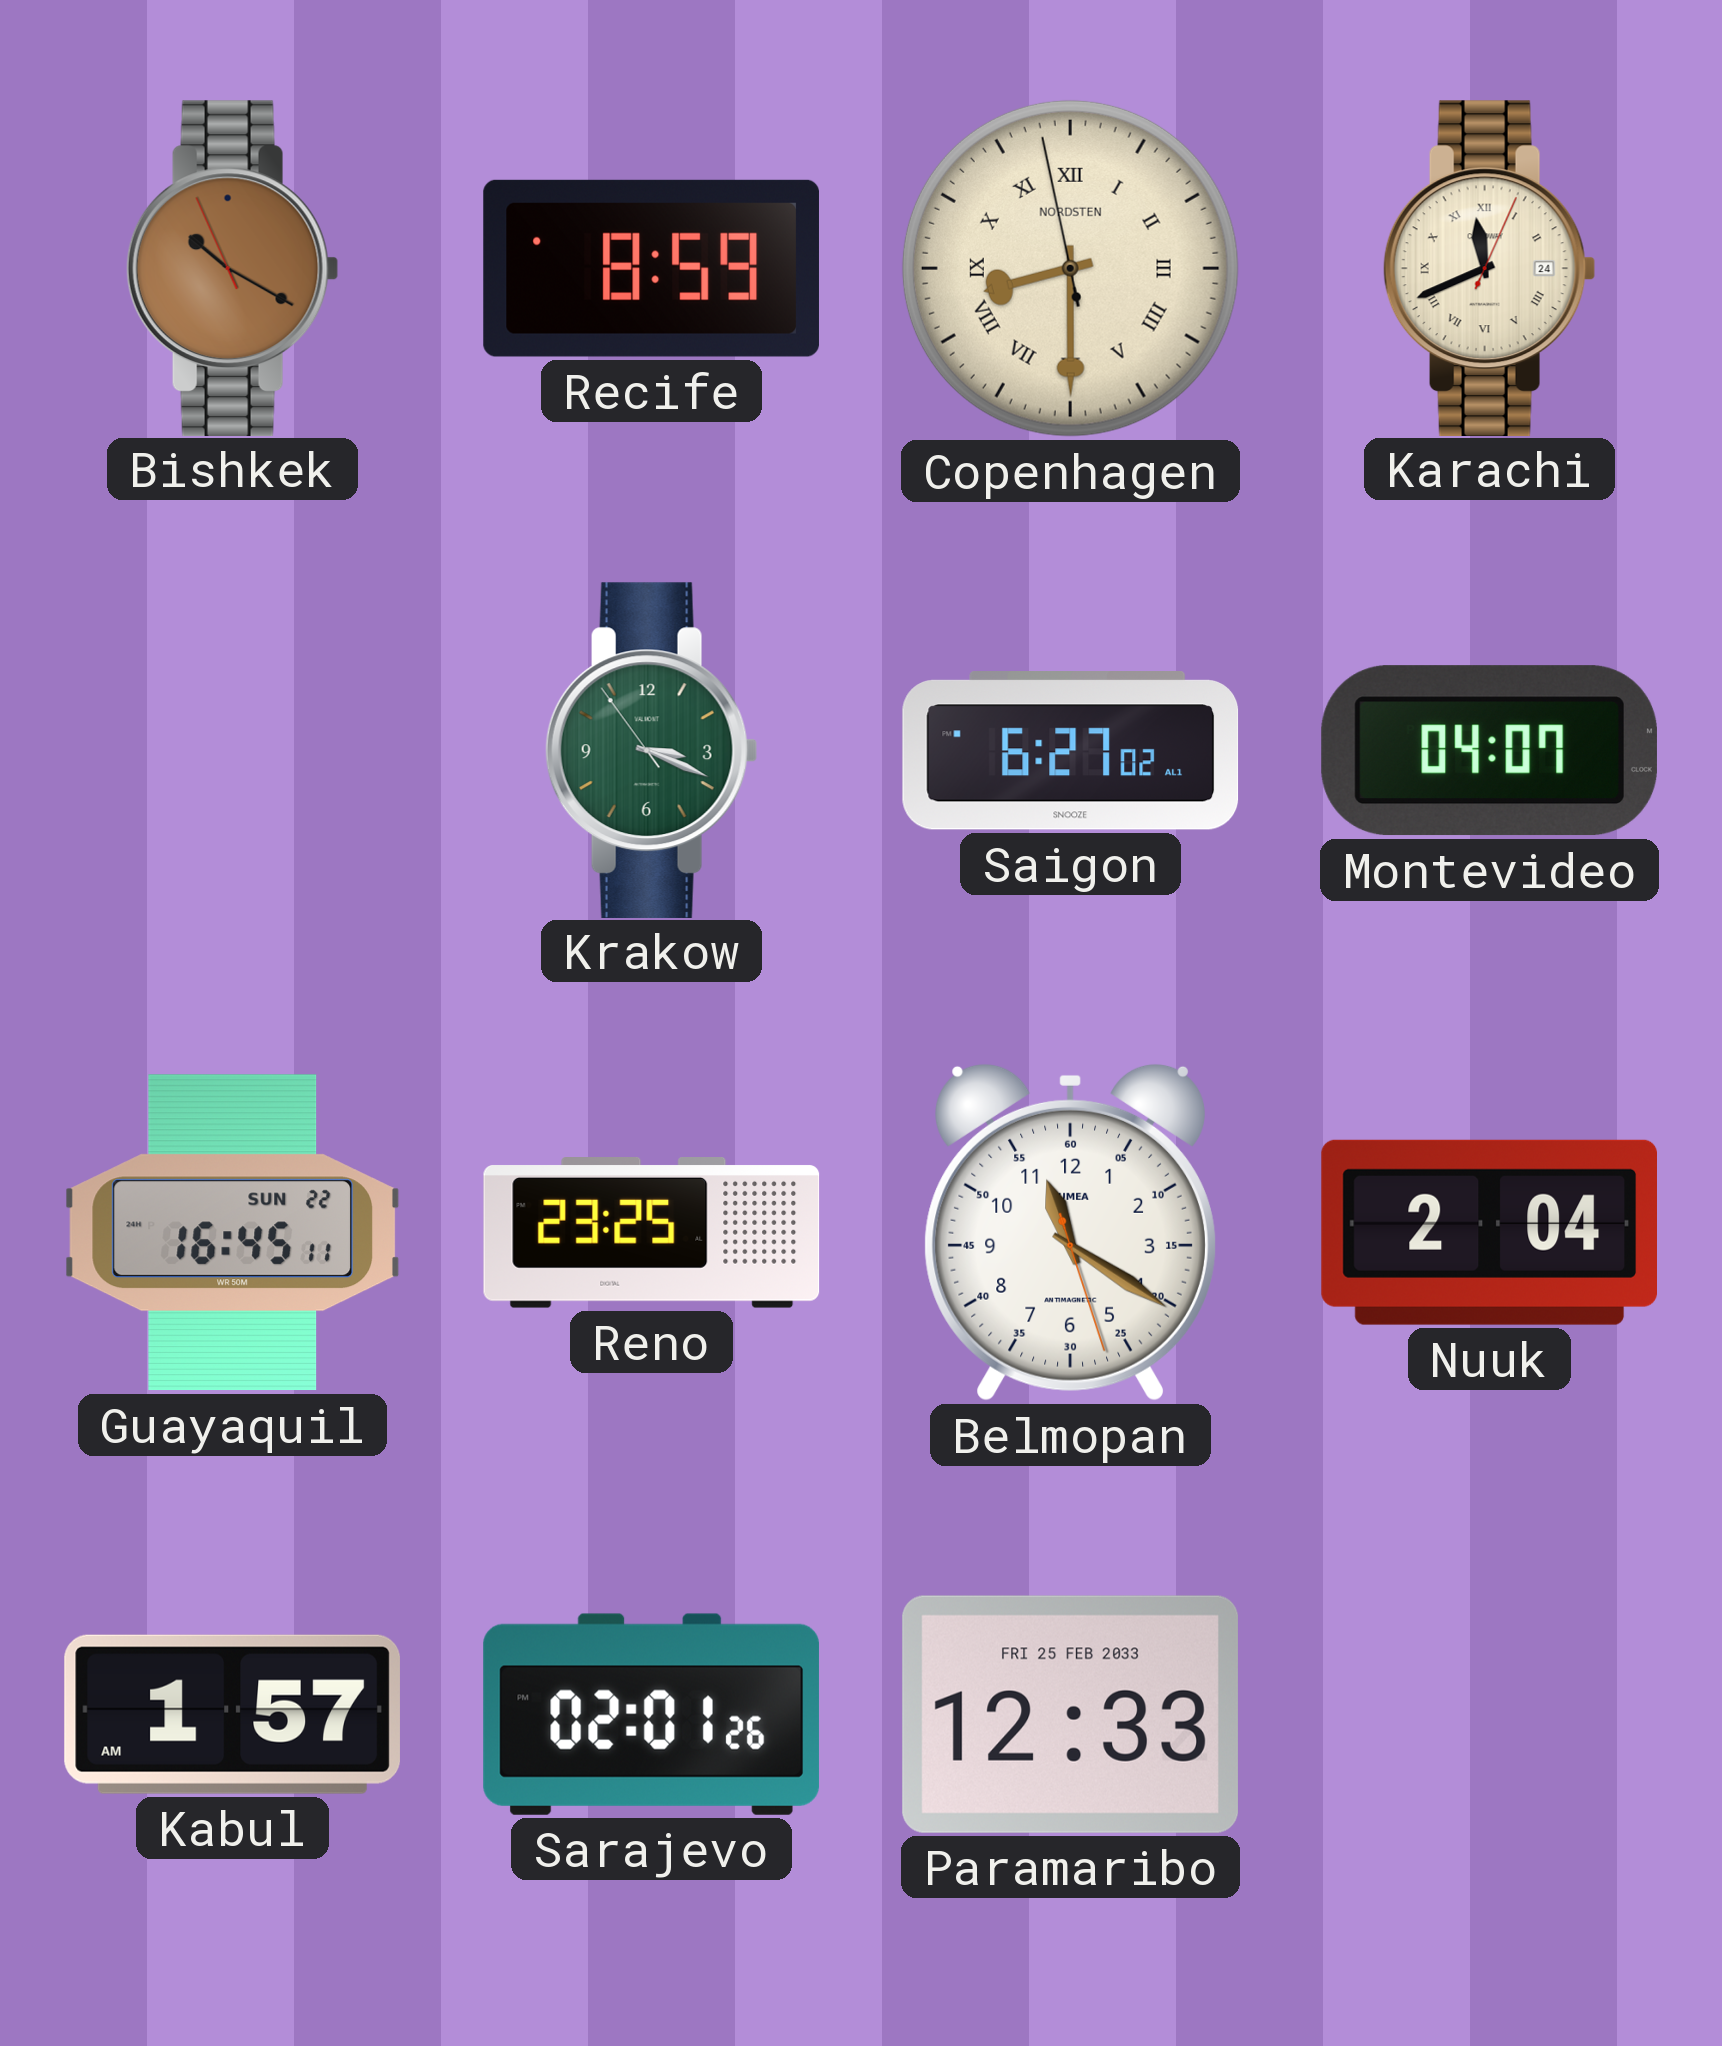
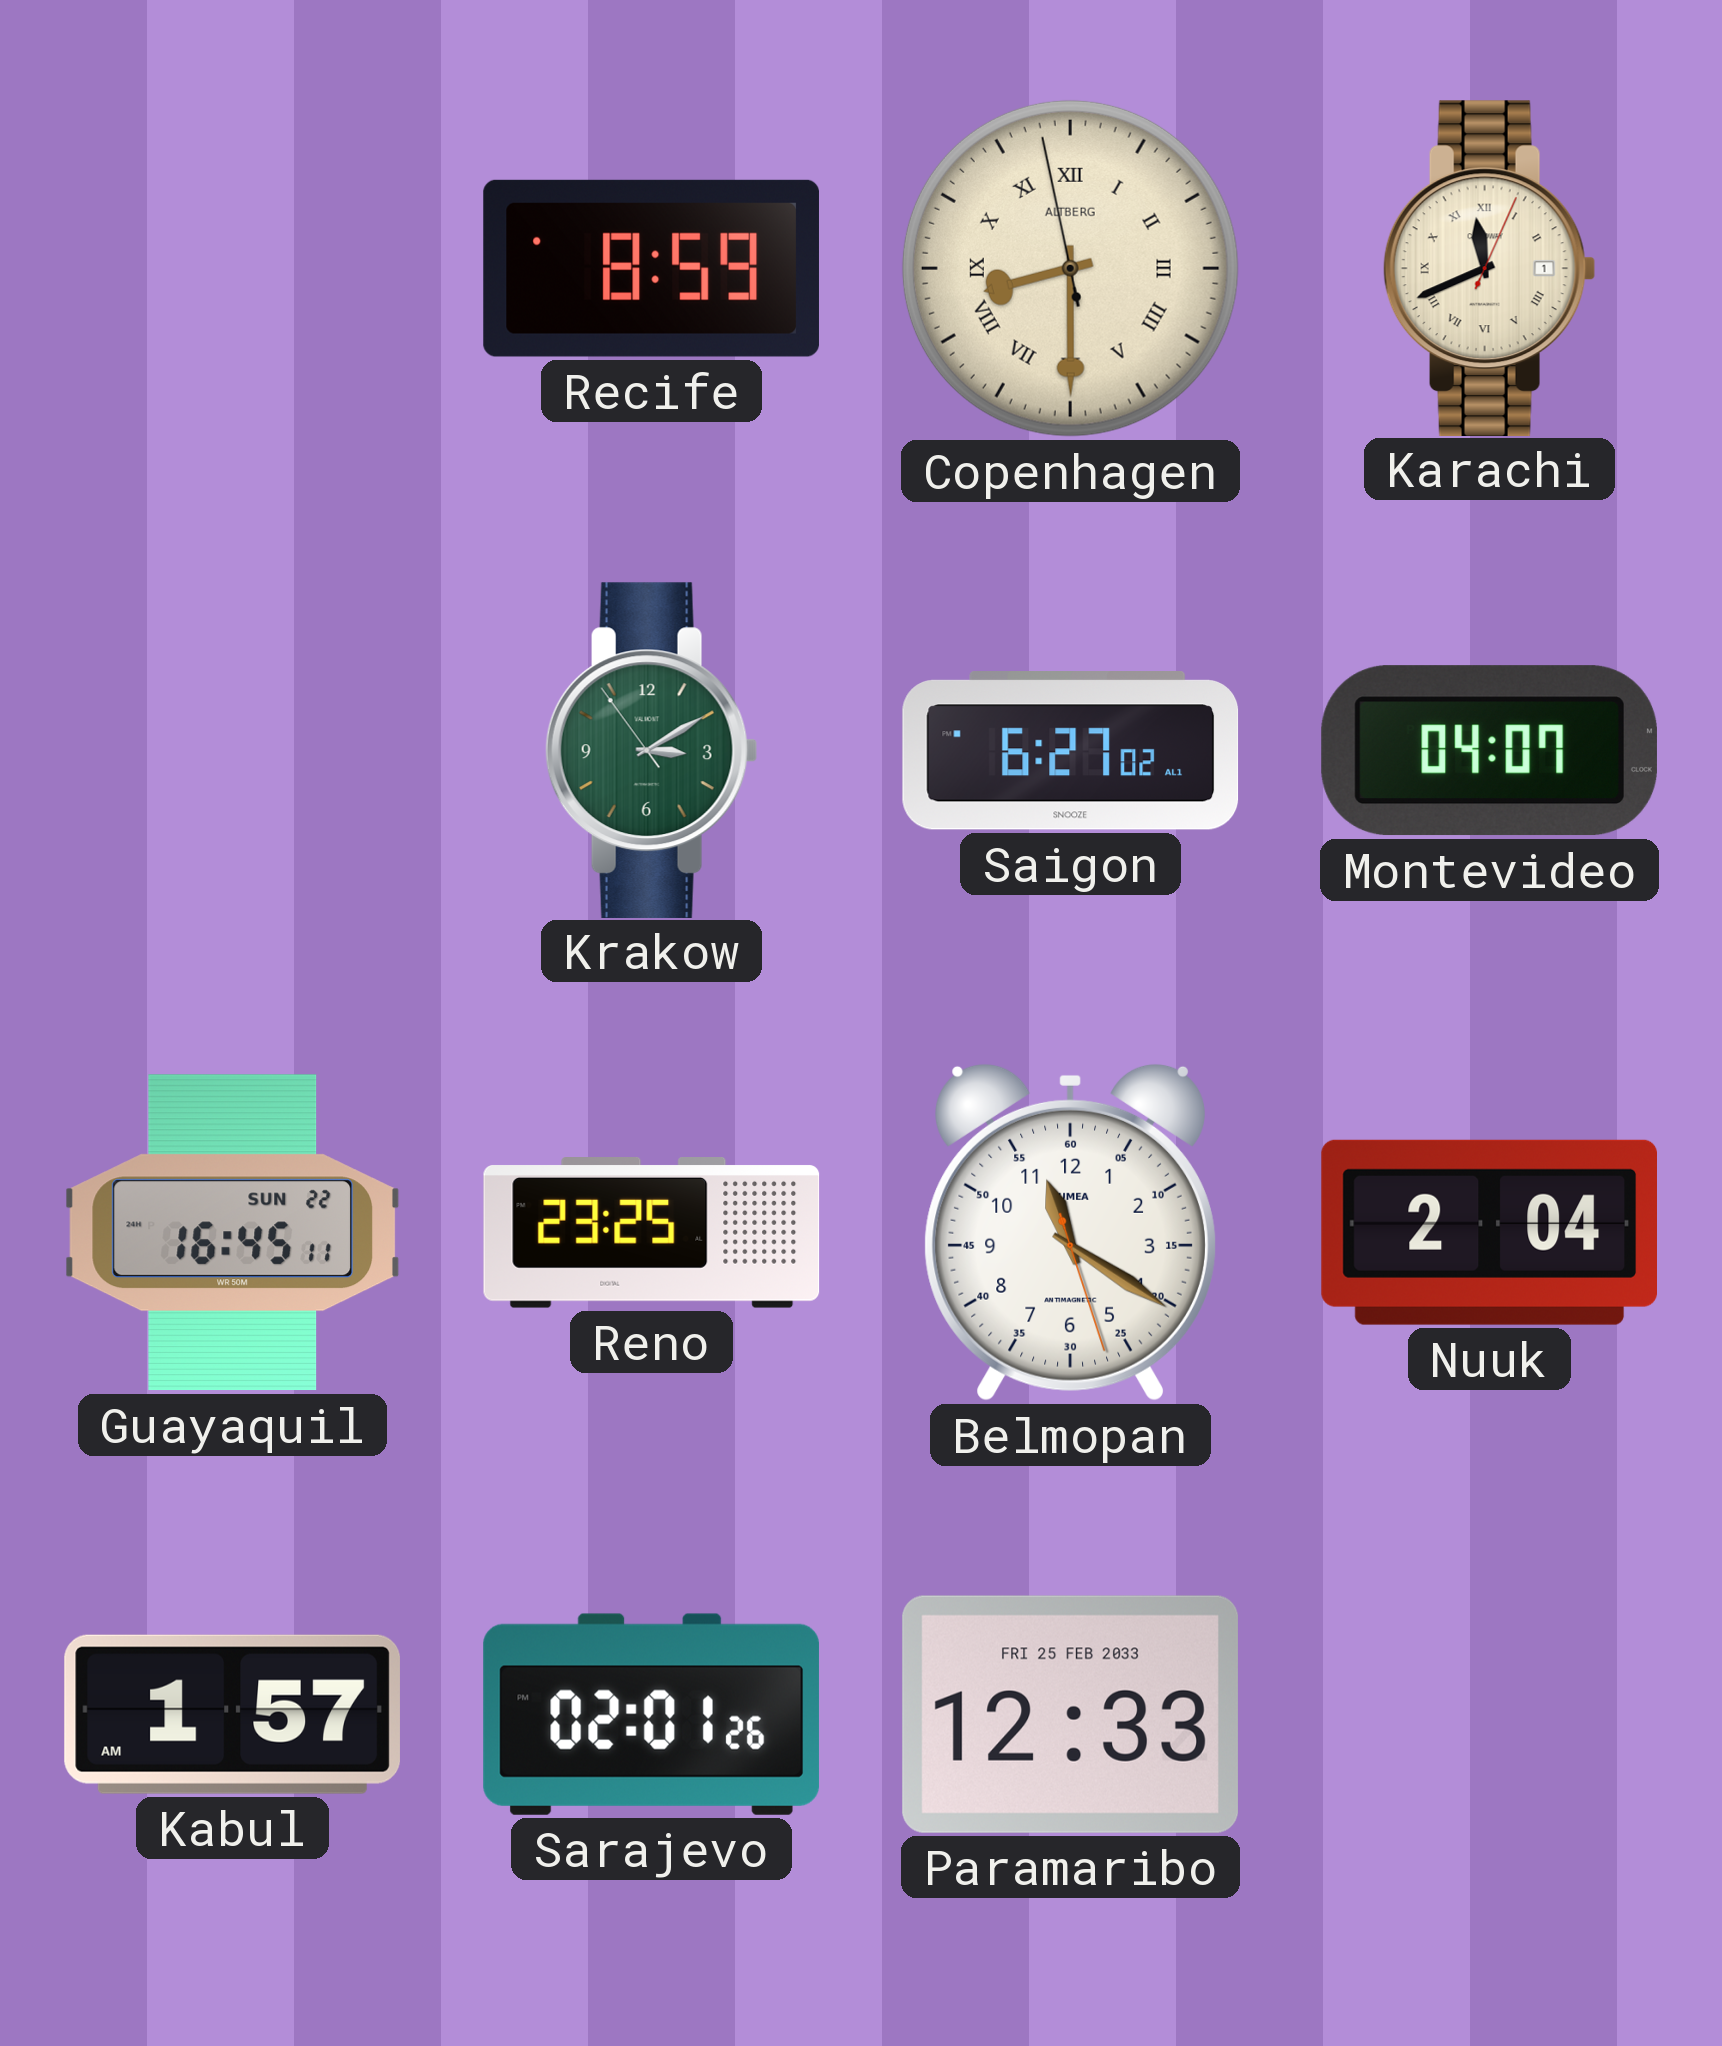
Bishkek: 10:19 -> none
Copenhagen brand: NORDSTEN -> ALTBERG
Karachi date: 24 -> 1
Krakow: 3:18 -> 3:09
